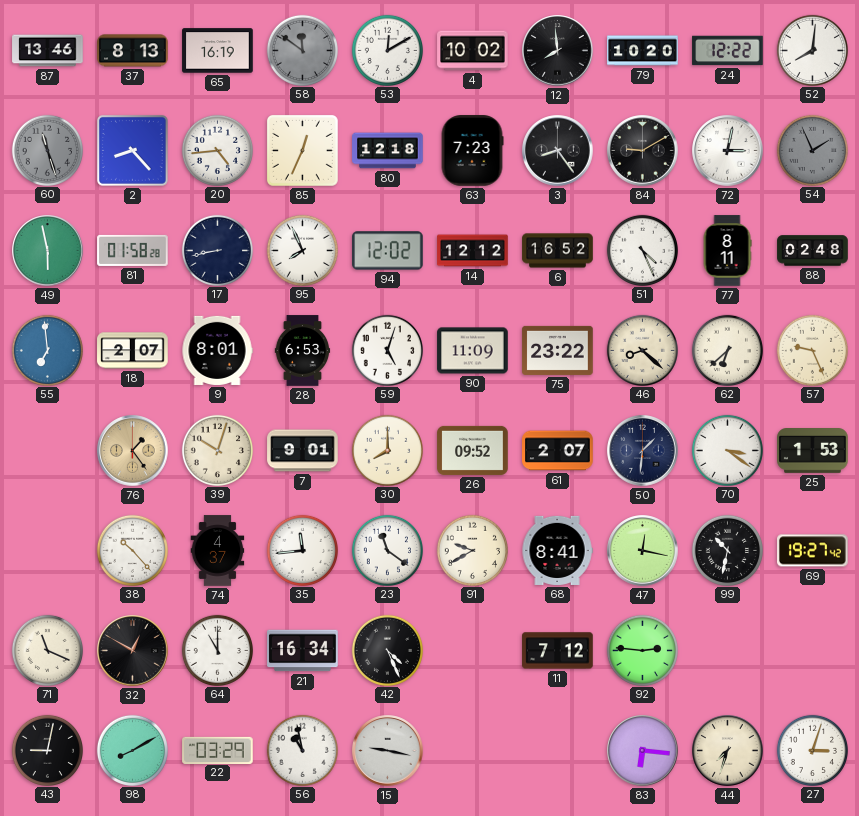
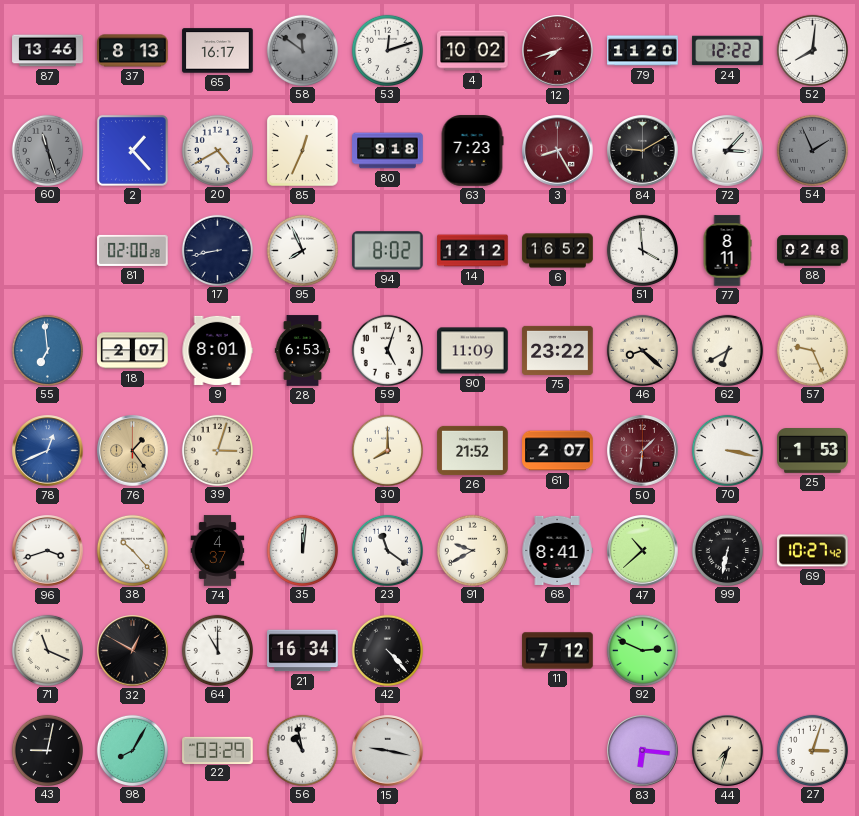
65: 16:19 -> 16:17
53: 12:10 -> 12:12
12: 7:59 -> 7:42
12 dial: black -> burgundy
79: 10:20 -> 11:20
2: 8:23 -> 1:23
20: 4:44 -> 4:40
80: 12:18 -> 9:18
3: 8:24 -> 8:25
3 dial: black -> burgundy
72: 3:02 -> 3:07
49: 5:58 -> none
81: 01:58 -> 02:00
94: 12:02 -> 8:02
51: 4:26 -> 3:59
62: 6:38 -> 6:40
78: none -> 12:41
39: 10:03 -> 3:03
7: 9:01 -> none
26: 09:52 -> 21:52
50 dial: navy -> burgundy
70: 3:21 -> 3:17
96: none -> 3:42
35: 11:44 -> 12:01
47: 12:17 -> 10:38
99: 10:32 -> 6:32
69: 19:27 -> 10:27
42: 4:26 -> 4:23
92: 2:46 -> 2:49
98: 8:10 -> 8:05
